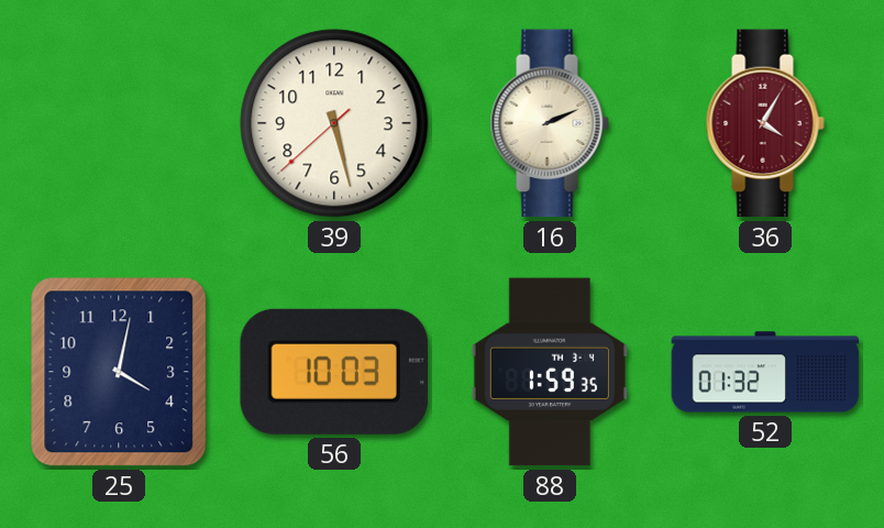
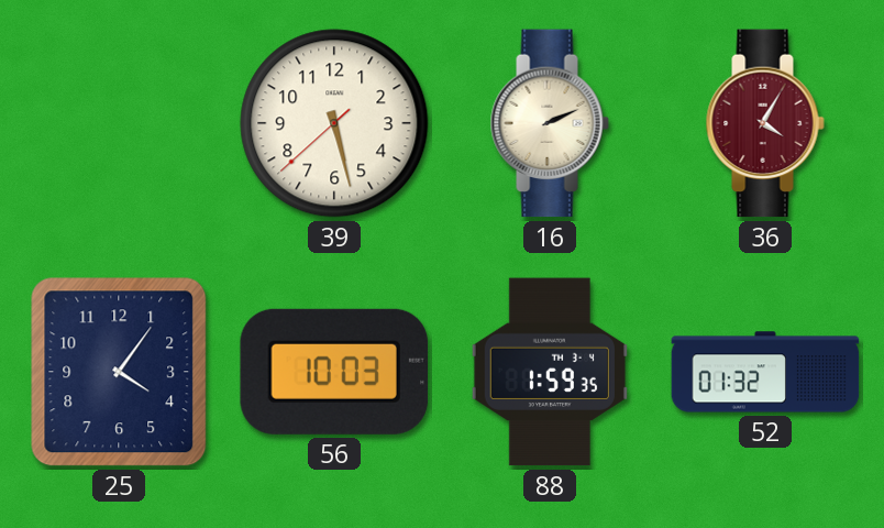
25: 4:02 -> 4:06
